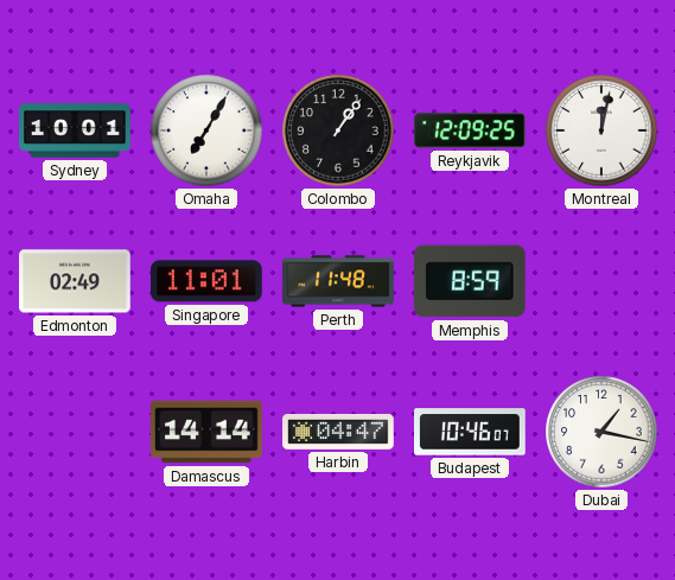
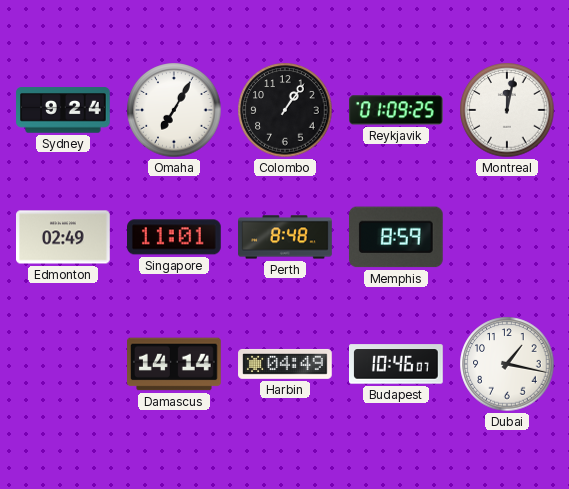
Sydney: 10:01 -> 9:24
Reykjavik: 12:09 -> 01:09
Perth: 11:48 -> 8:48
Harbin: 04:47 -> 04:49
